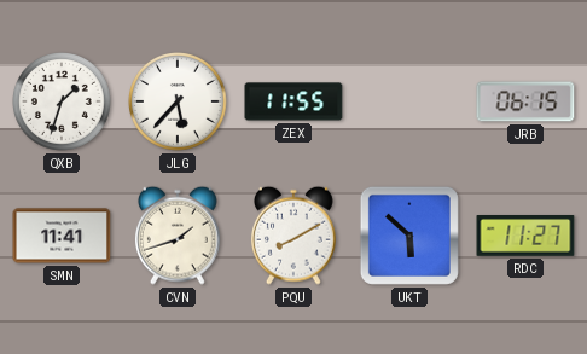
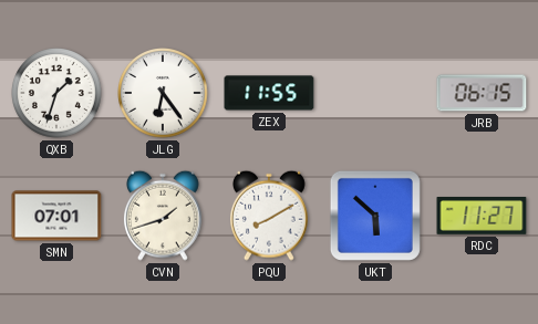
JLG: 5:37 -> 6:24
SMN: 11:41 -> 07:01
